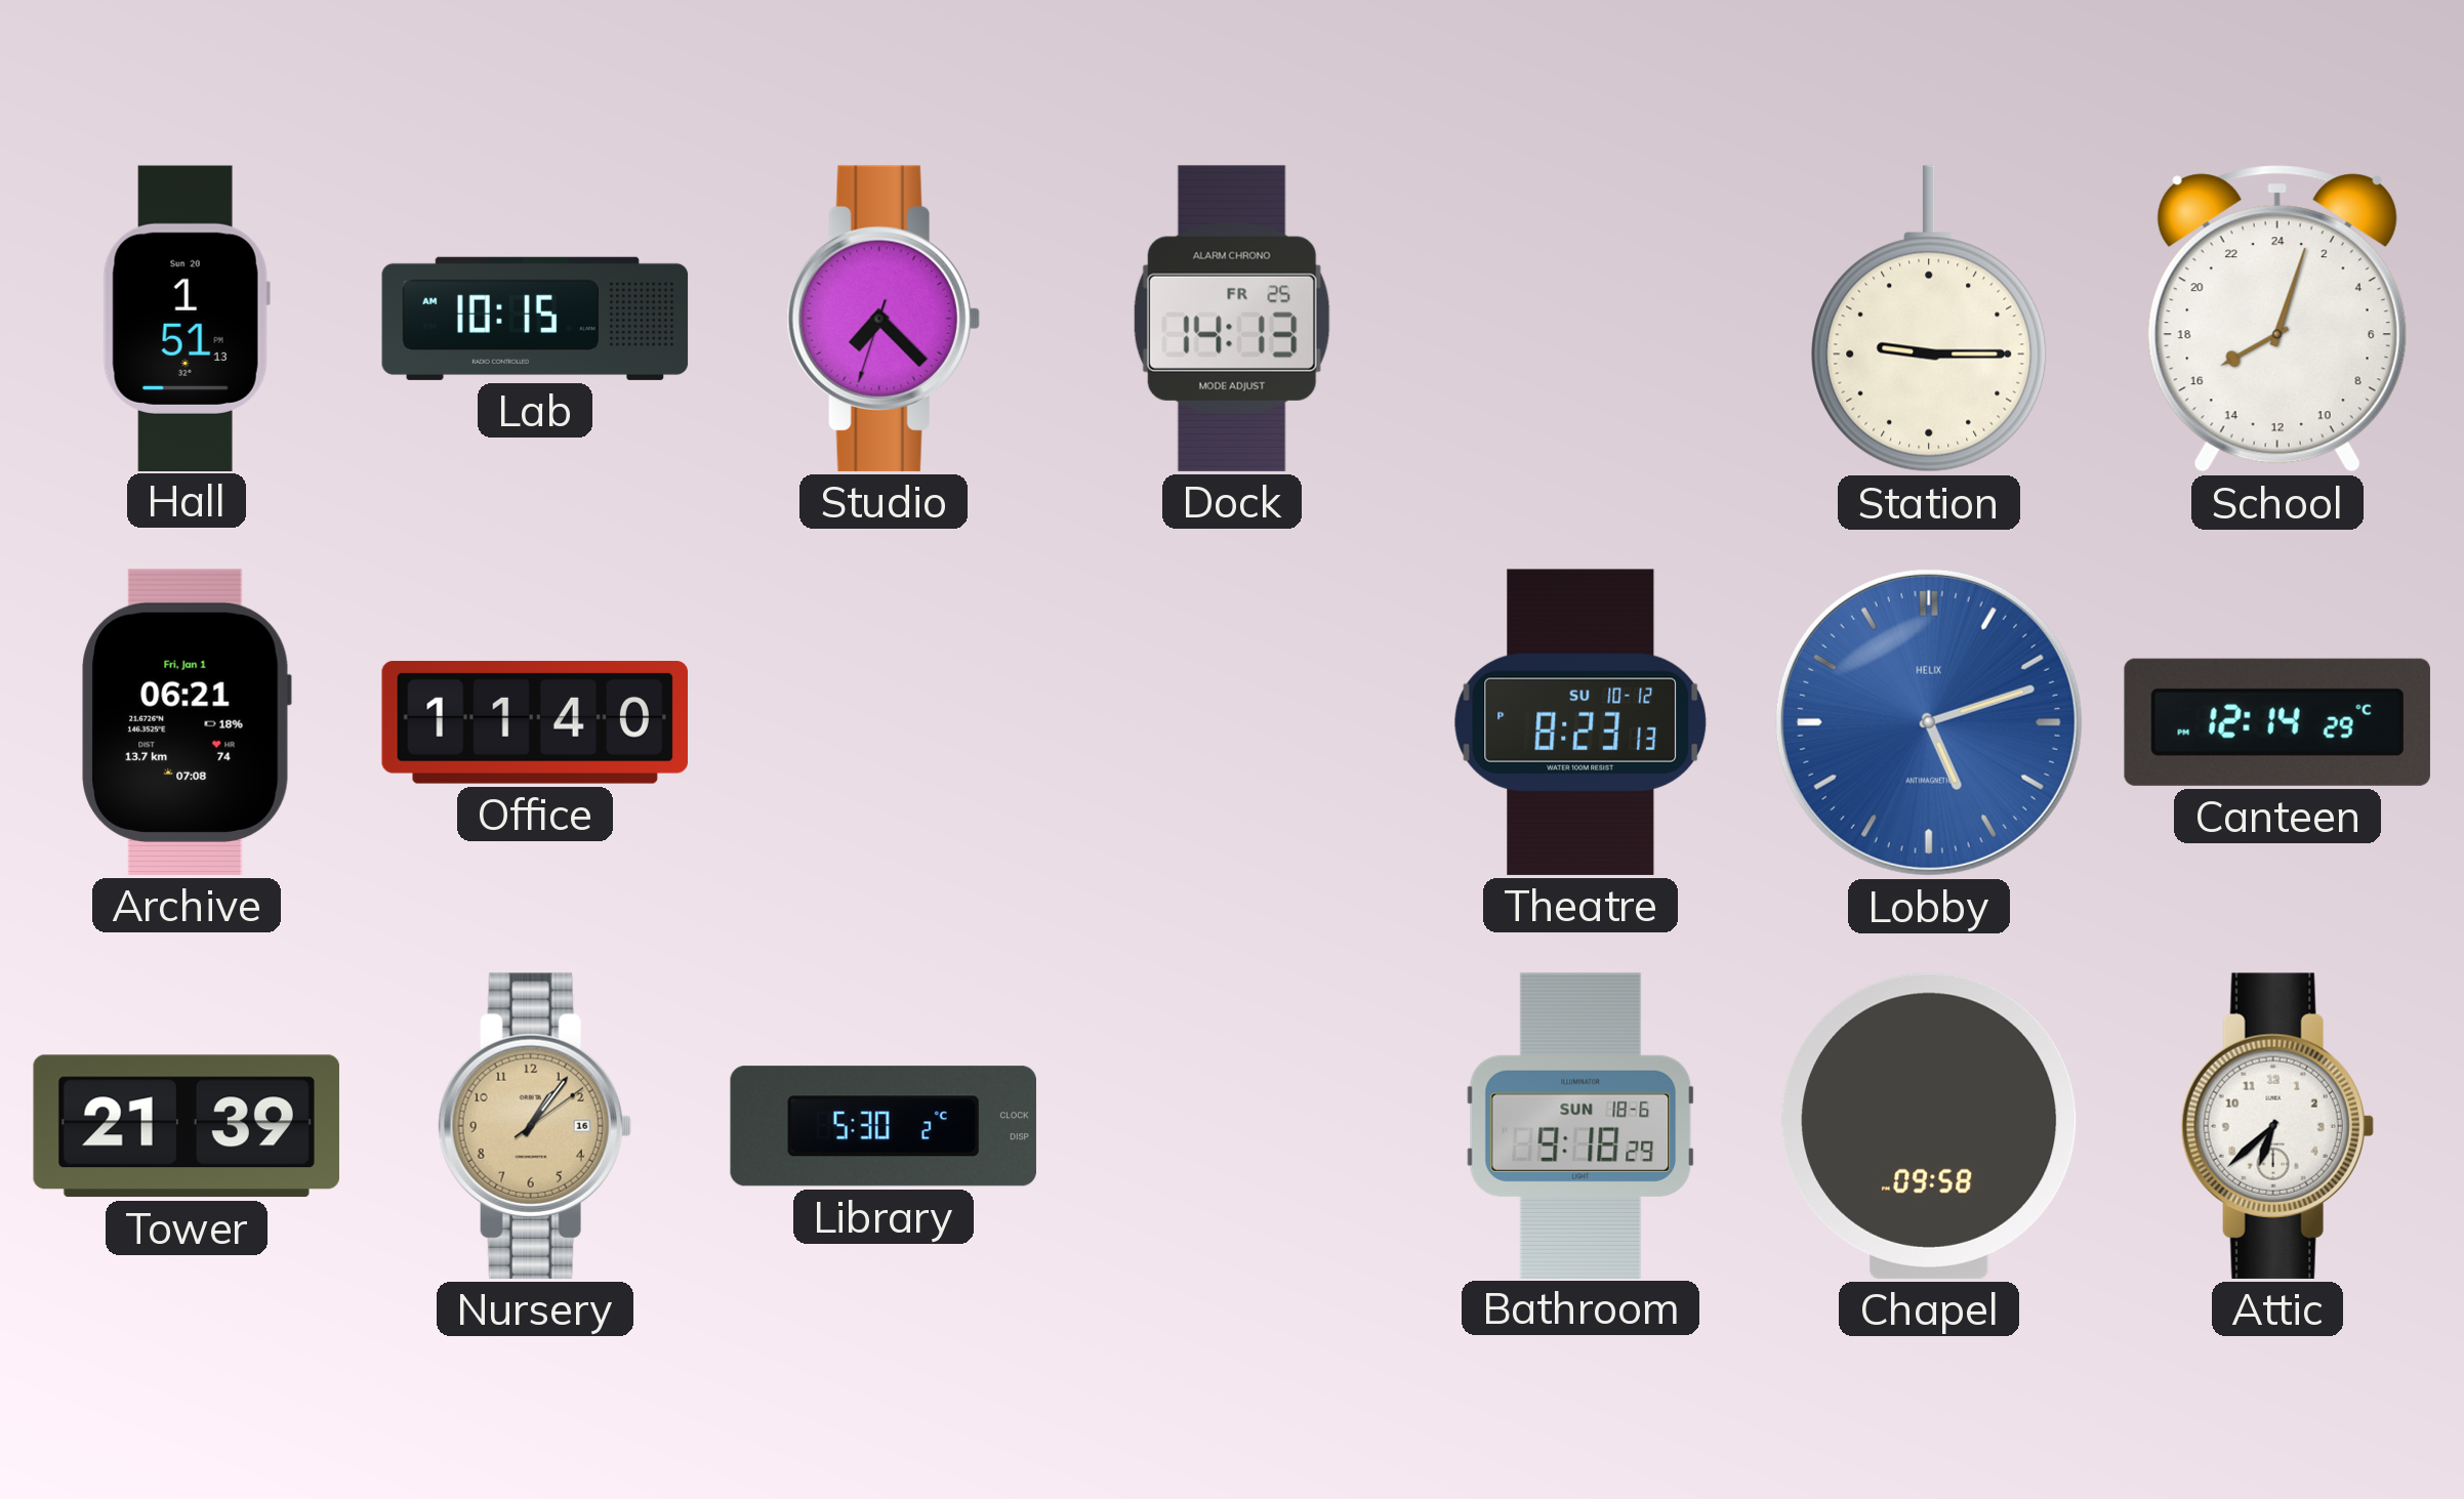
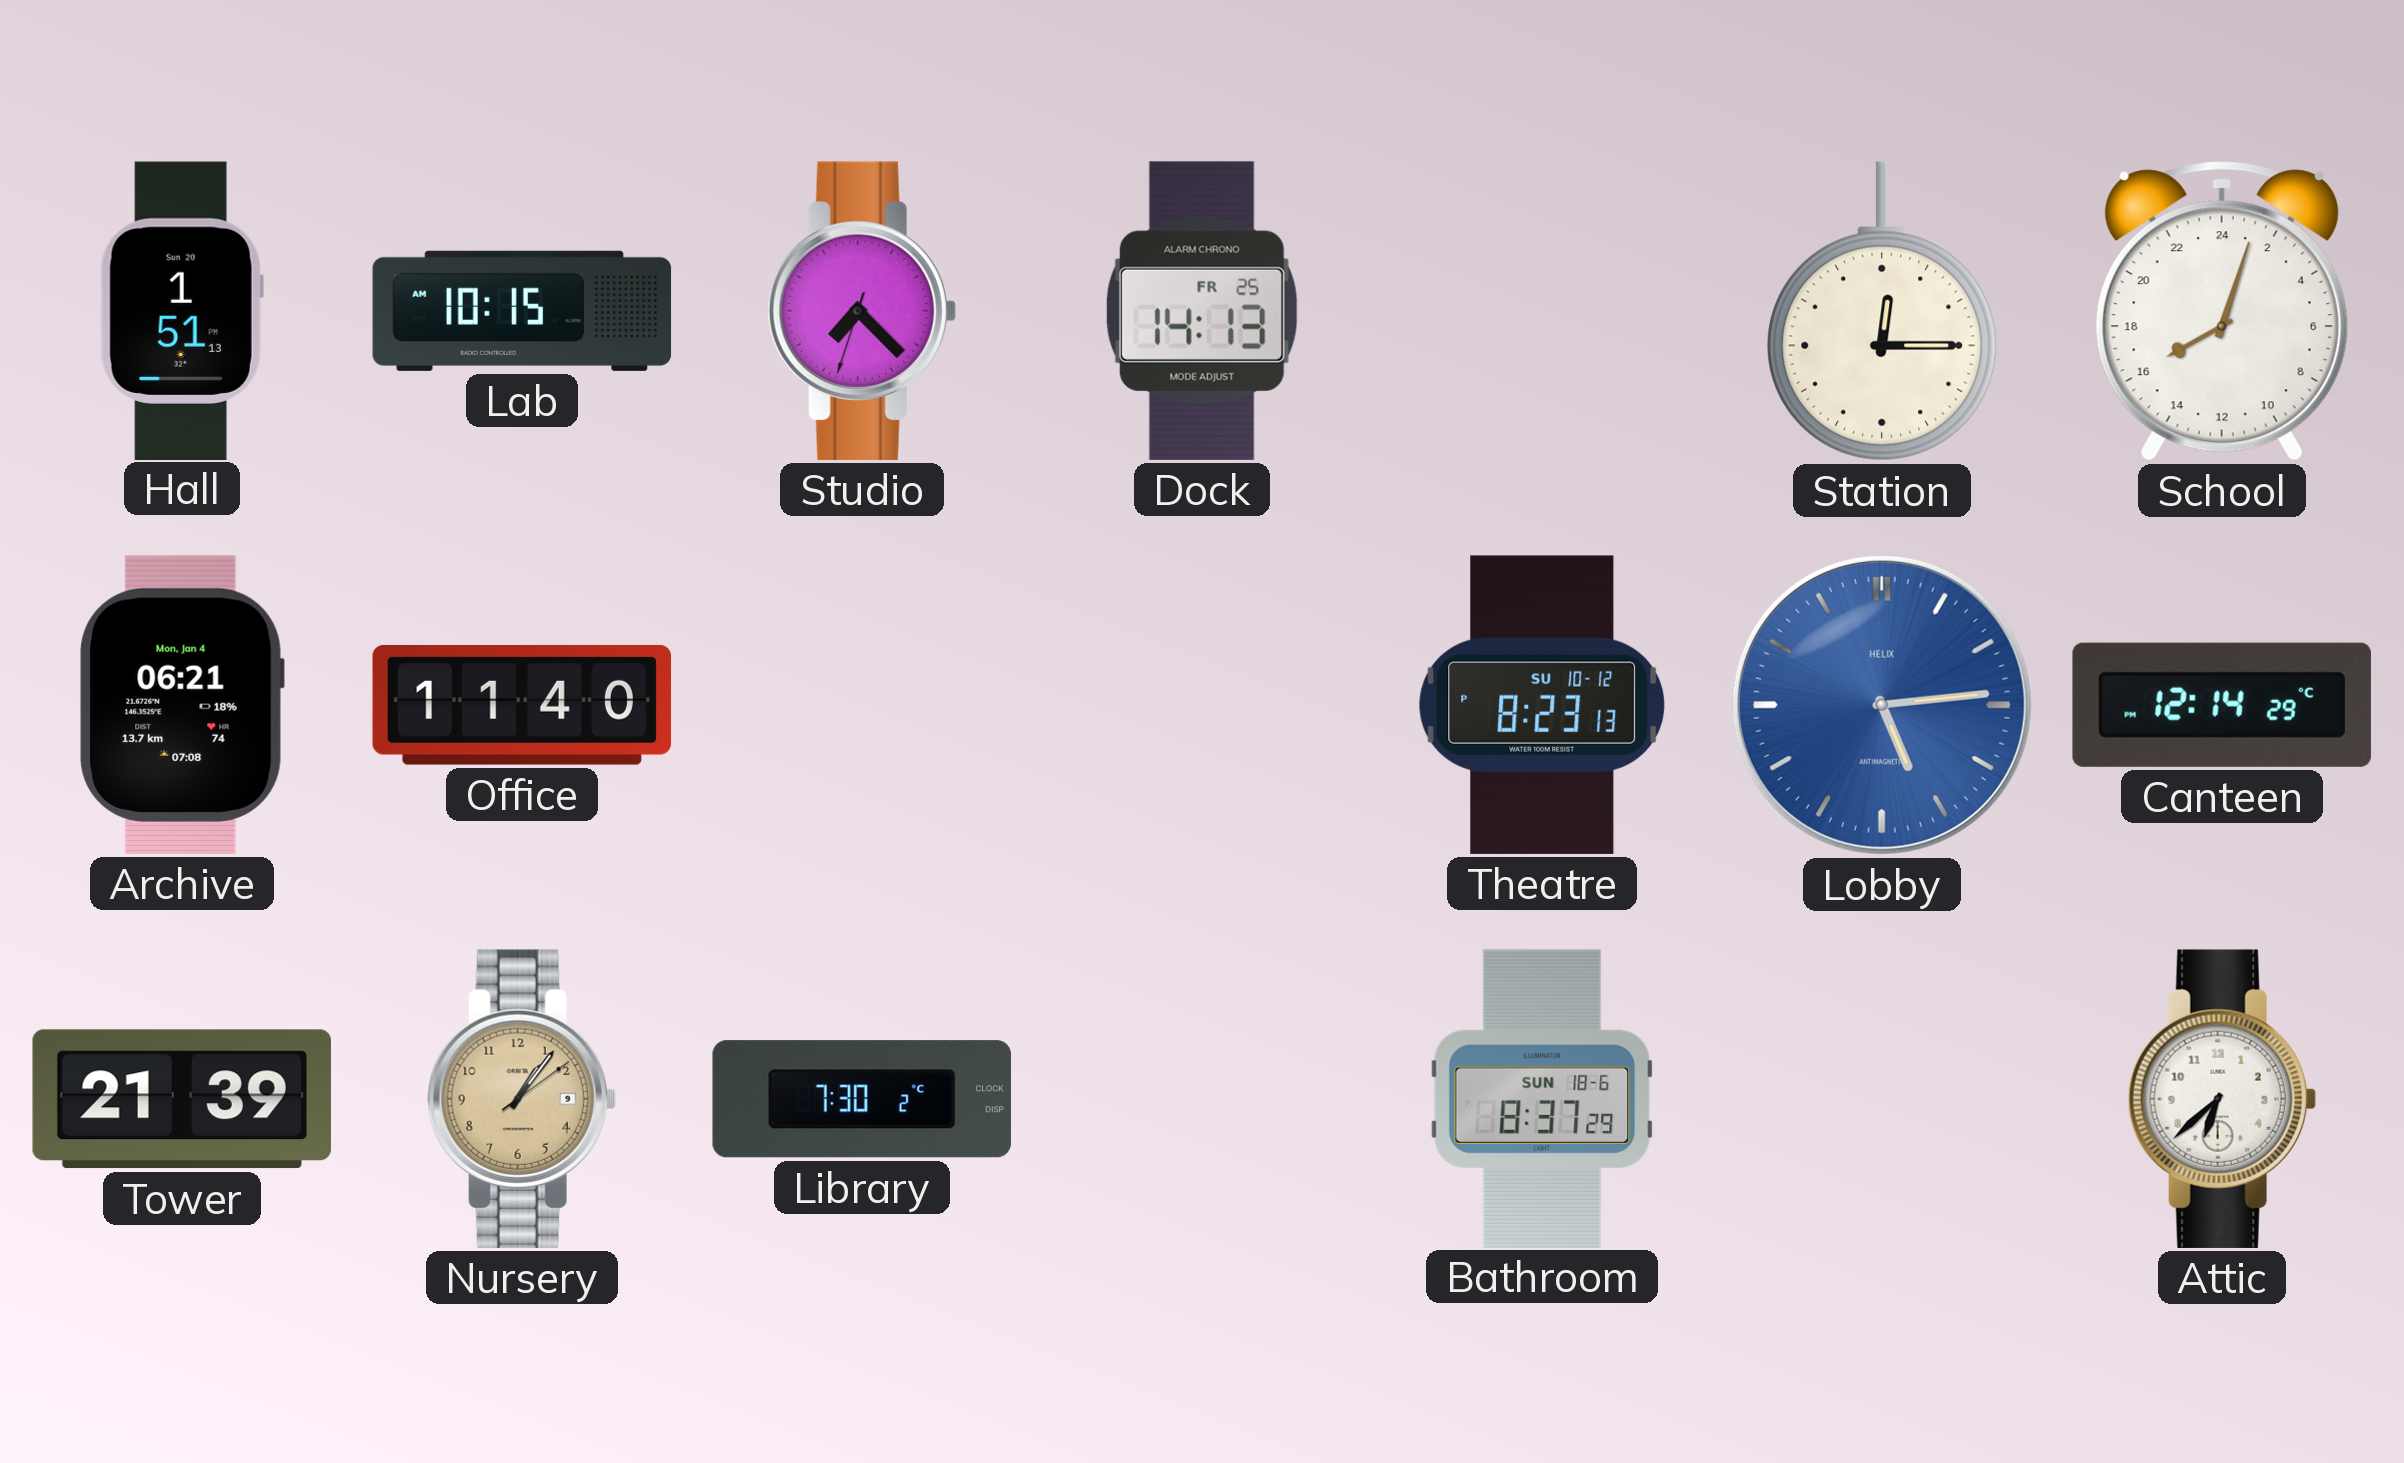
Station: 9:15 -> 12:15
Archive date: Fri, Jan 1 -> Mon, Jan 4
Lobby: 5:12 -> 5:14
Nursery date: 16 -> 9
Library: 5:30 -> 7:30
Bathroom: 9:18 -> 8:37
Chapel: 09:58 -> none
